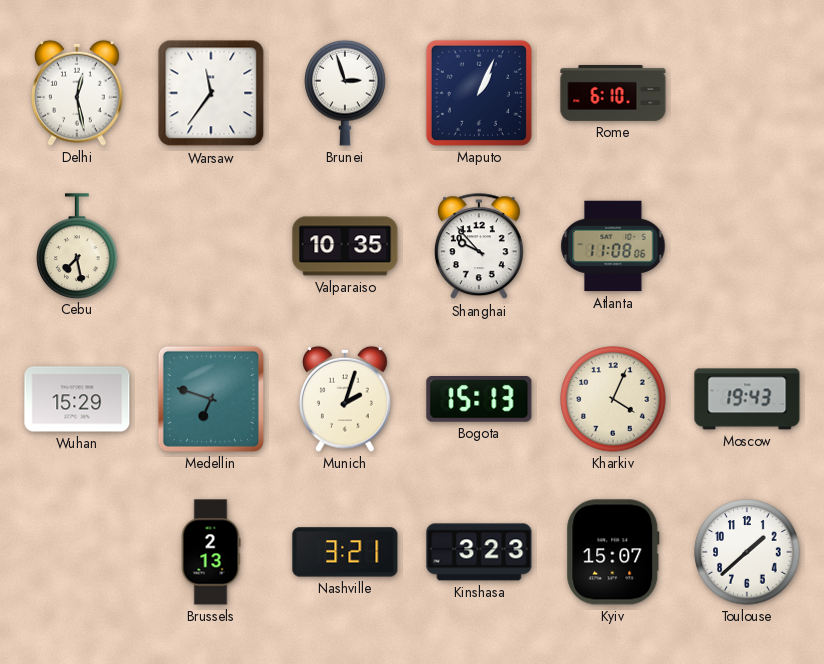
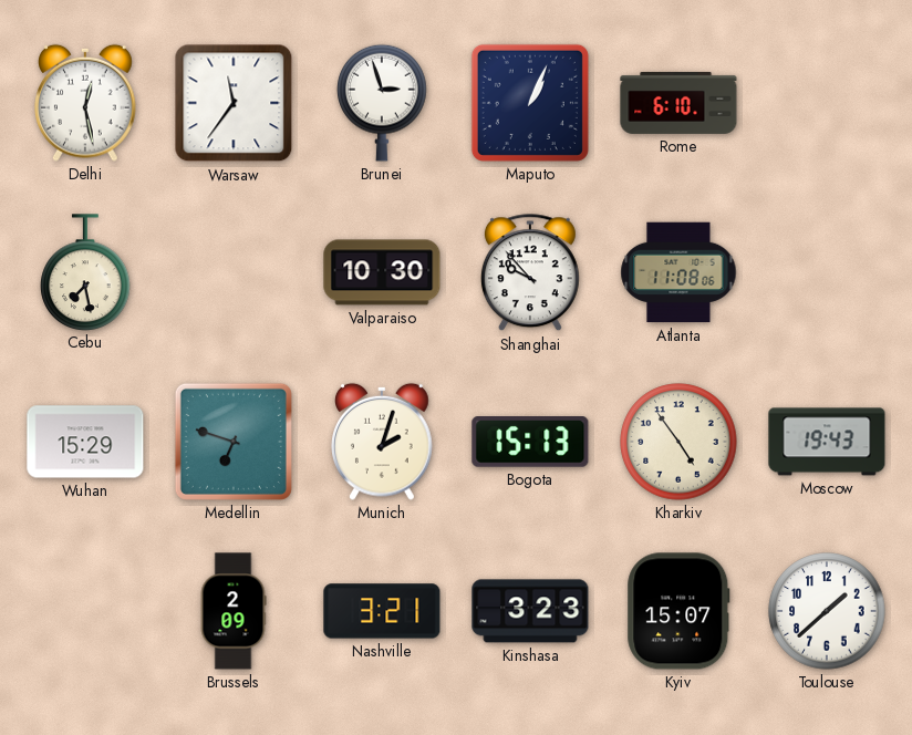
Valparaiso: 10:35 -> 10:30
Kharkiv: 4:04 -> 4:54
Brussels: 2:13 -> 2:09
